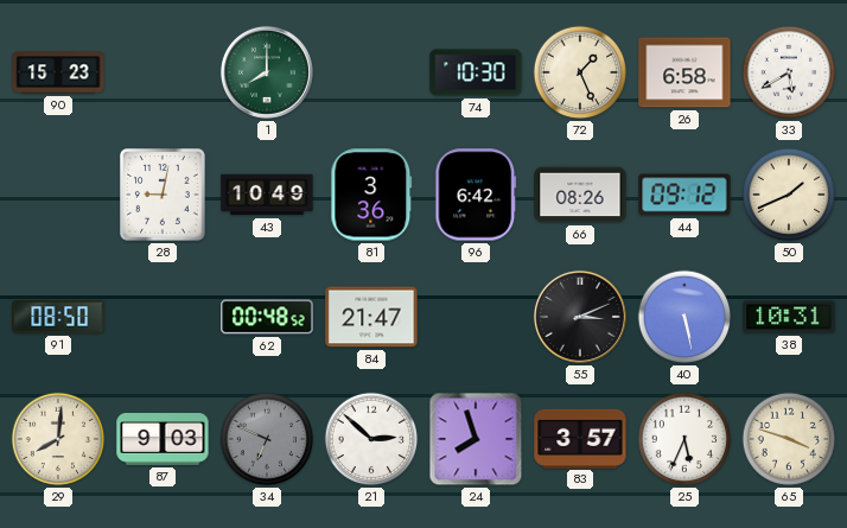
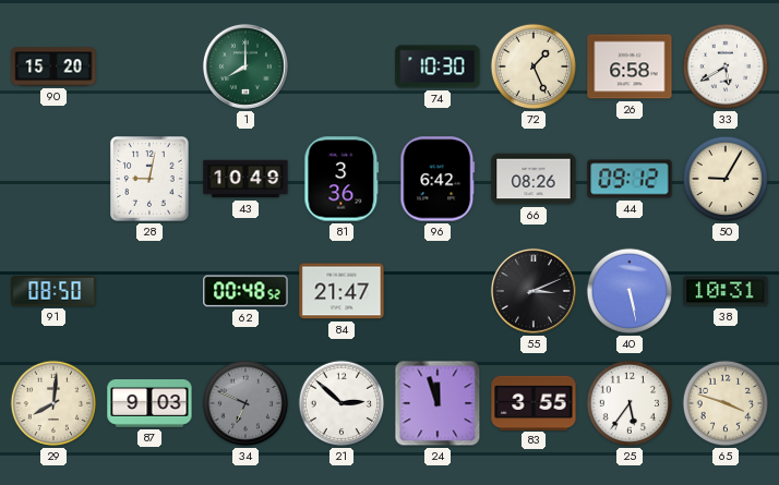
90: 15:23 -> 15:20
50: 1:41 -> 9:05
24: 7:57 -> 11:57
83: 3:57 -> 3:55
25: 5:34 -> 5:36
